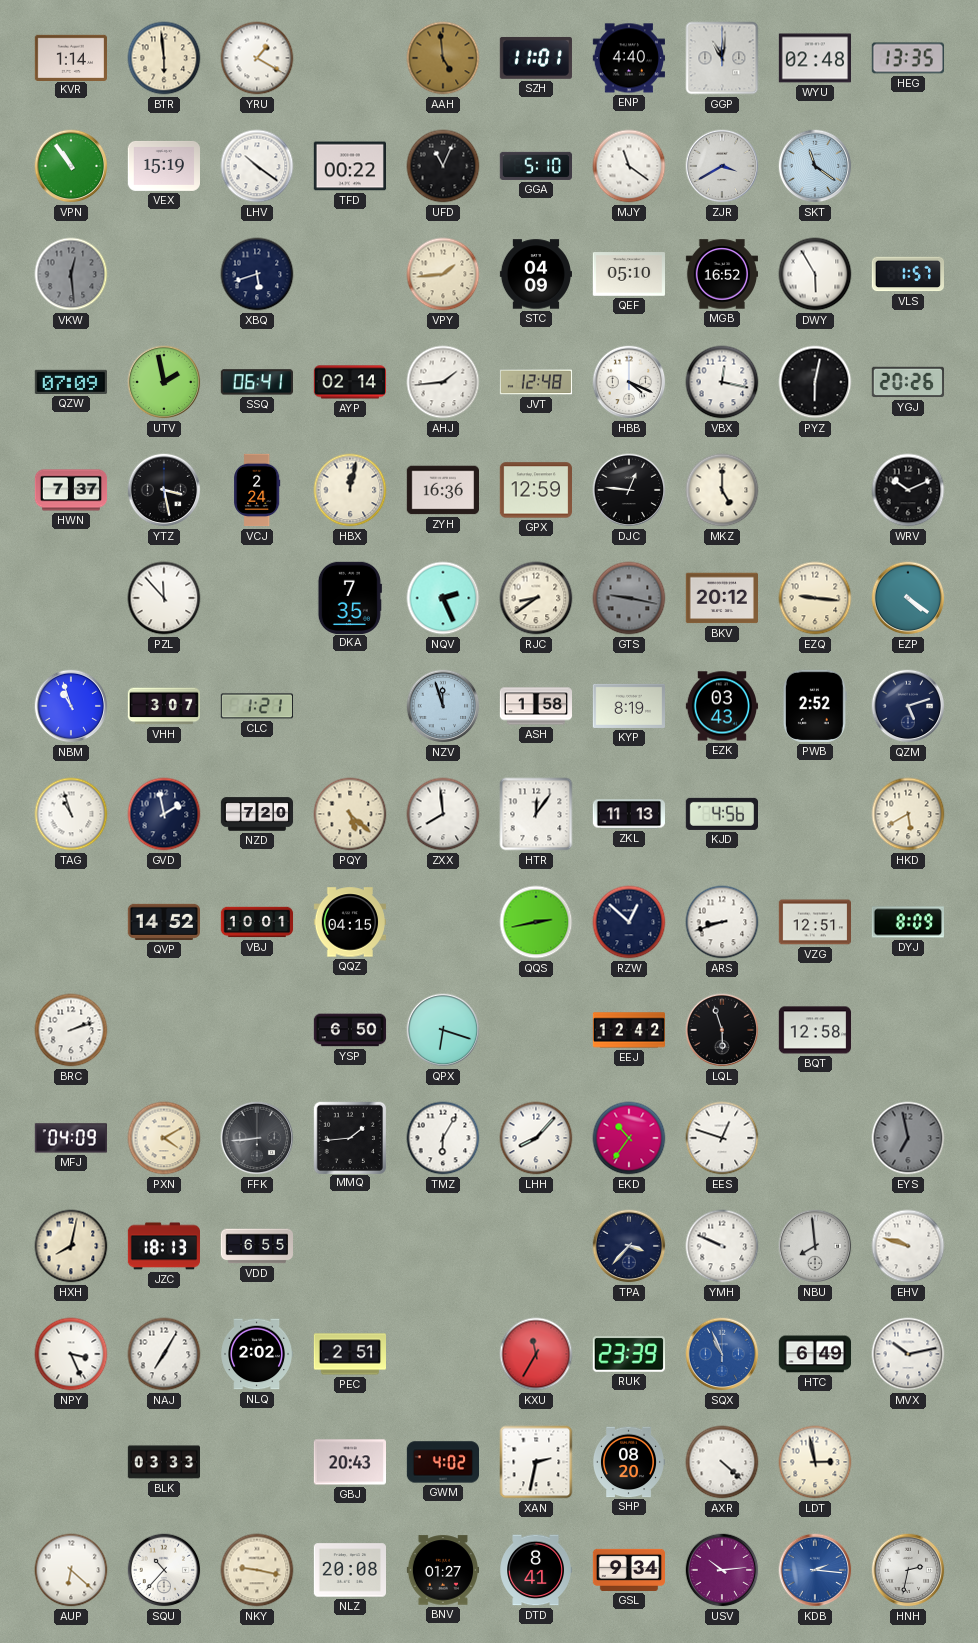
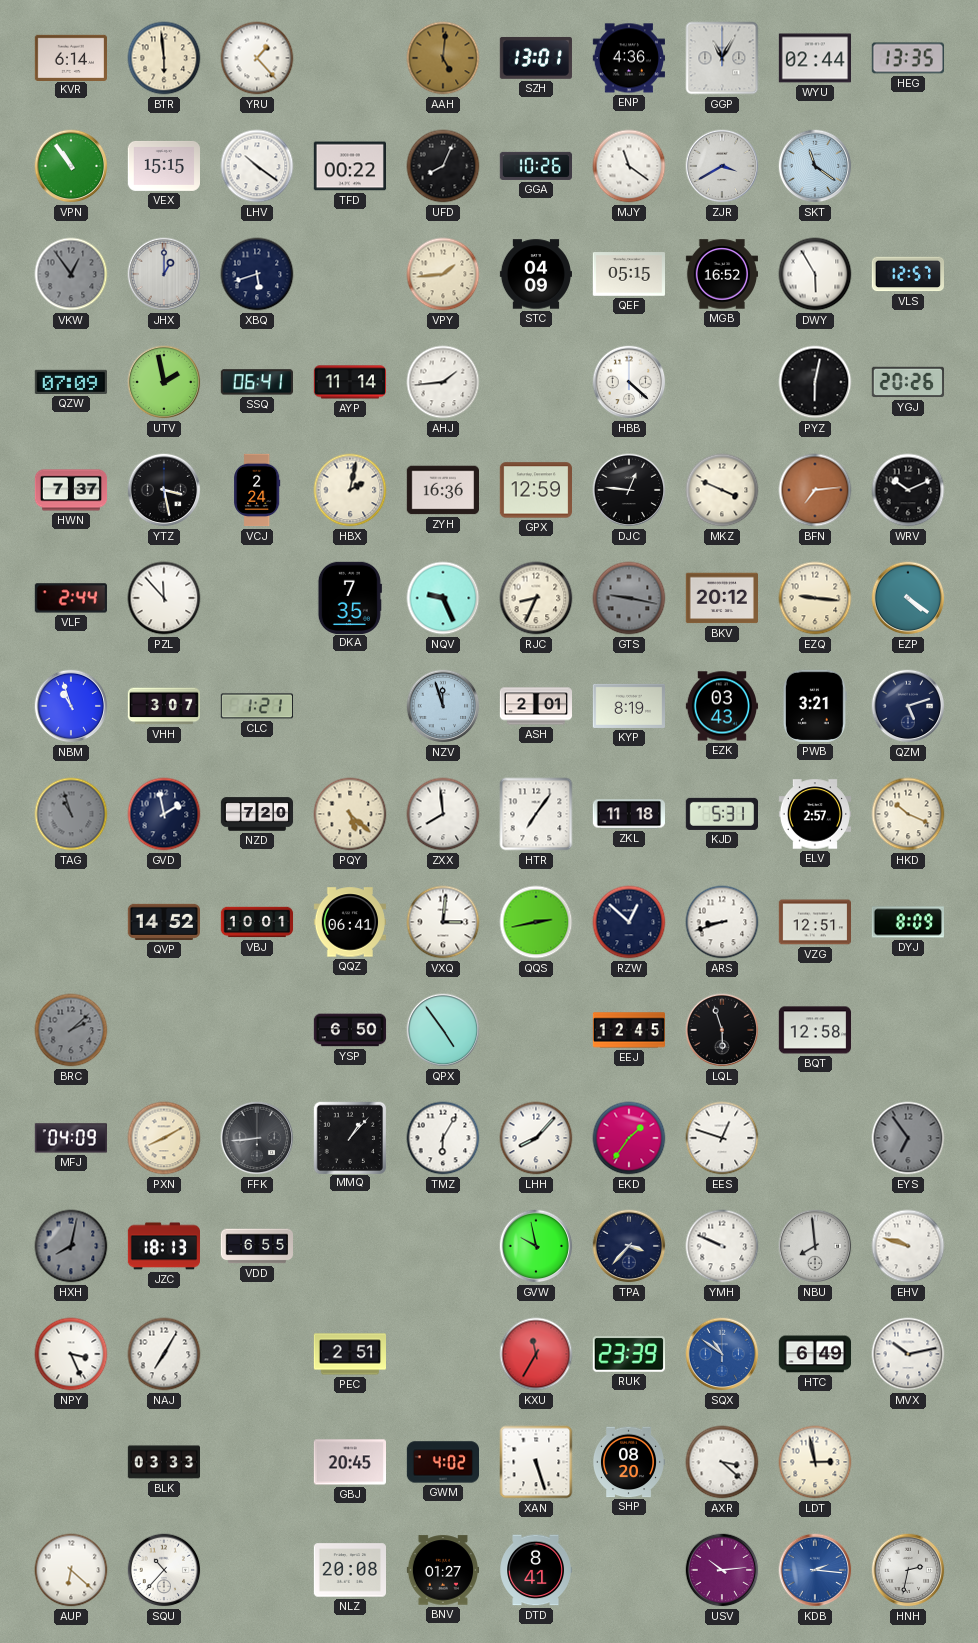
KVR: 1:14 -> 6:14
YRU: 1:20 -> 1:23
AAH: 4:59 -> 5:01
SZH: 11:01 -> 13:01
ENP: 4:40 -> 4:36
GGP: 11:01 -> 11:05
WYU: 02:48 -> 02:44
VEX: 15:19 -> 15:15
UFD: 11:04 -> 8:04
GGA: 5:10 -> 10:26
VKW: 12:29 -> 12:54
JHX: none -> 1:00
QEF: 05:10 -> 05:15
VLS: 1:57 -> 12:57
AYP: 02:14 -> 11:14
JVT: 12:48 -> none
HBB: 4:19 -> 4:22
VBX: 12:17 -> none
HBX: 12:02 -> 2:02
MKZ: 5:00 -> 3:49
BFN: none -> 7:14
VLF: none -> 2:44
NQV: 2:26 -> 9:26
RJC: 8:39 -> 8:34
ASH: 1:58 -> 2:01
PWB: 2:52 -> 3:21
TAG dial: white -> grey
HTR: 12:06 -> 7:06
ZKL: 11:13 -> 11:18
KJD: 4:56 -> 5:31
ELV: none -> 2:57
HKD: 5:40 -> 10:19
QQZ: 04:15 -> 06:41
VXQ: none -> 3:01
BRC: 2:12 -> 2:08
BRC dial: white -> grey
QPX: 6:18 -> 4:54
EEJ: 12:42 -> 12:45
PXN: 4:10 -> 8:10
MMQ: 1:44 -> 1:07
EKD: 10:36 -> 1:36
EYS: 6:58 -> 6:54
HXH dial: cream -> grey
GVW: none -> 9:58
NLQ: 2:02 -> none
SQX: 10:56 -> 10:51
GBJ: 20:43 -> 20:45
XAN: 2:32 -> 5:27
AXR: 4:22 -> 3:22
NKY: 9:17 -> none
GSL: 9:34 -> none
